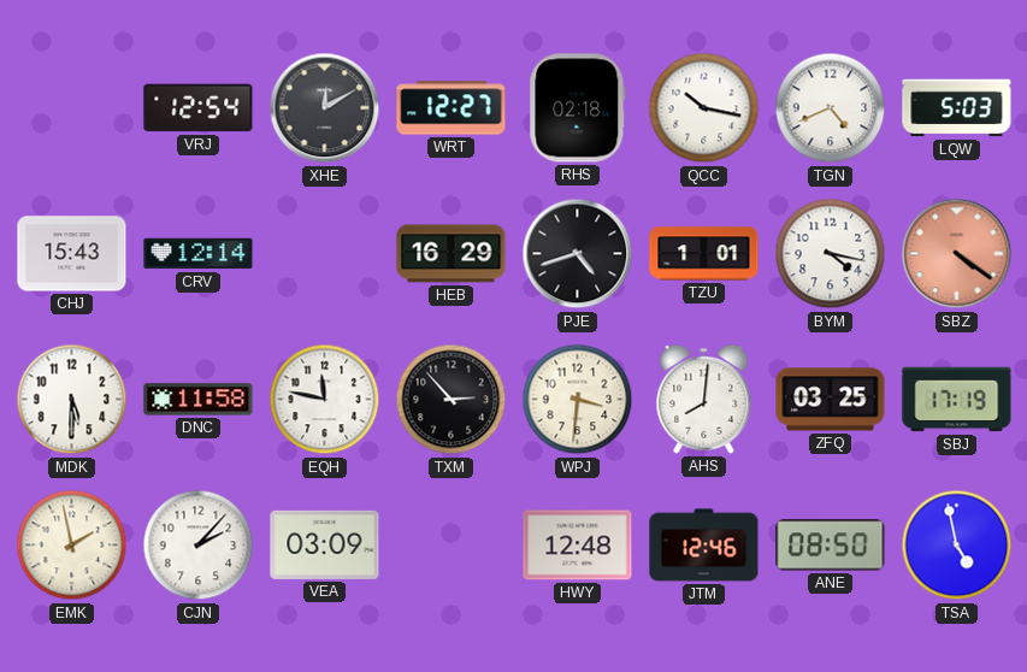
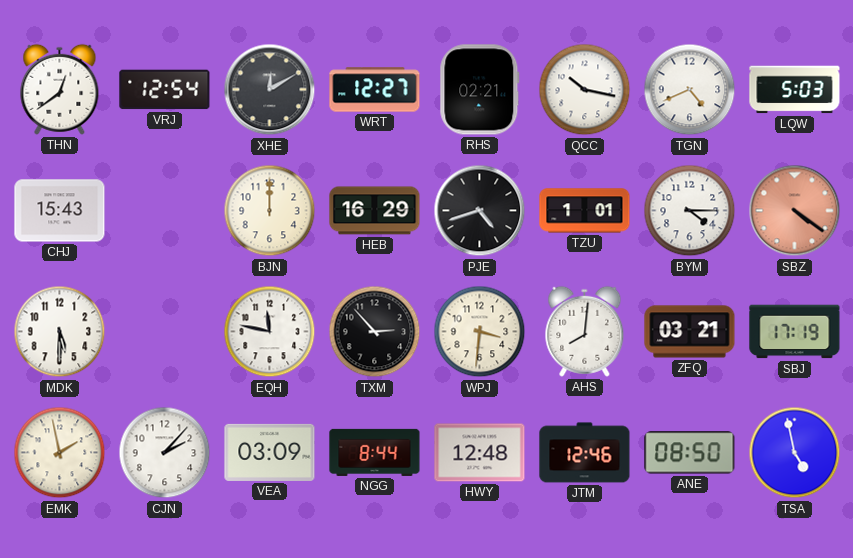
THN: none -> 12:39
RHS: 02:18 -> 02:21
CRV: 12:14 -> none
BJN: none -> 12:00
BYM: 4:17 -> 4:15
DNC: 11:58 -> none
ZFQ: 03:25 -> 03:21
NGG: none -> 8:44
